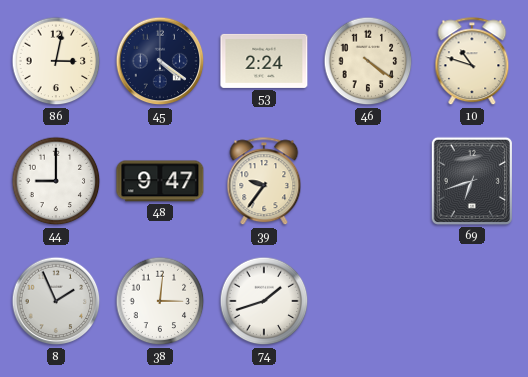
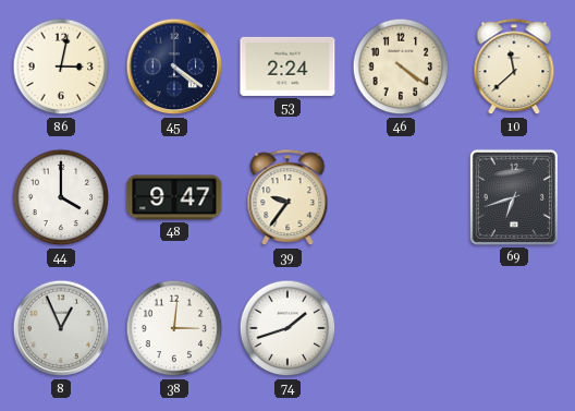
10: 10:48 -> 11:38
44: 9:00 -> 4:00
8: 1:56 -> 12:56
